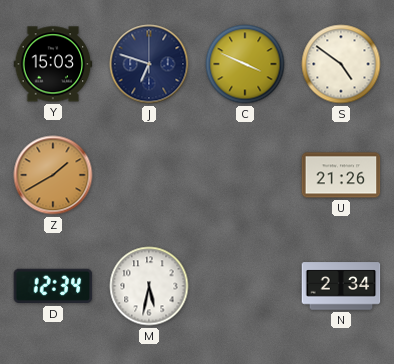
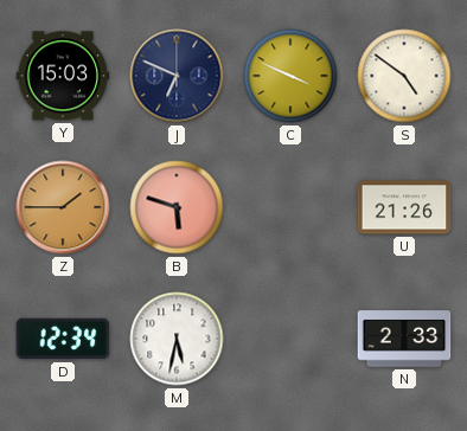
J: 6:48 -> 6:49
Z: 1:40 -> 1:45
B: none -> 5:48
N: 2:34 -> 2:33
